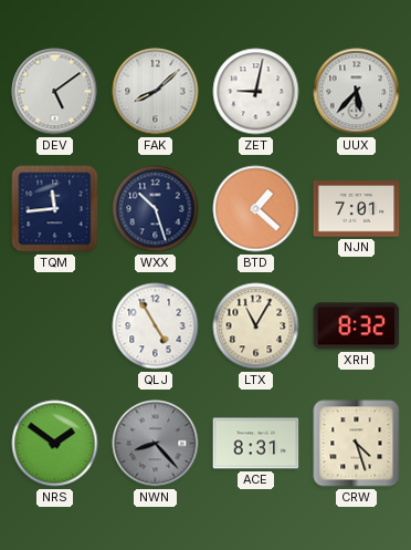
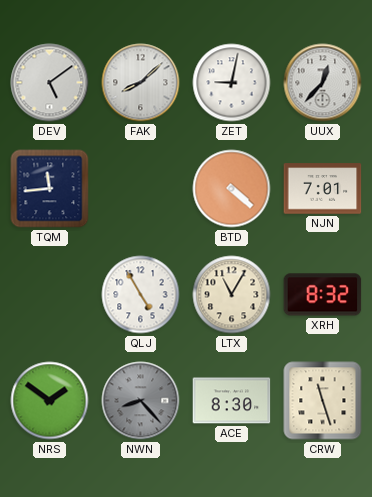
UUX: 5:37 -> 12:37
WXX: 10:27 -> none
BTD: 1:22 -> 4:22
ACE: 8:31 -> 8:30
CRW: 4:27 -> 11:27
